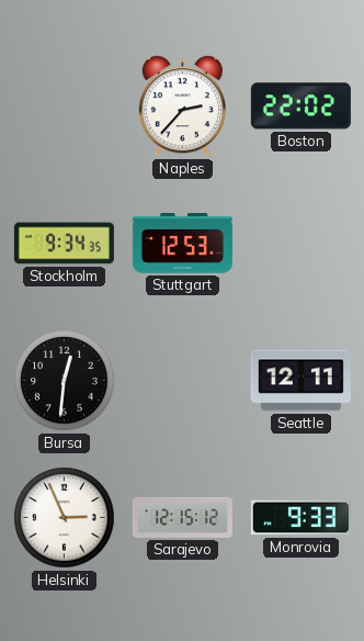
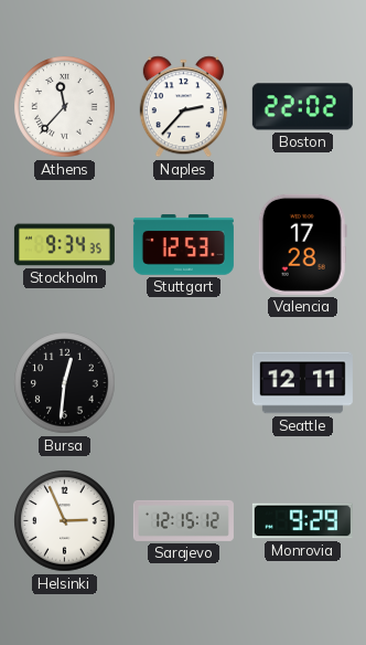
Athens: none -> 11:37
Valencia: none -> 17:28
Monrovia: 9:33 -> 9:29
